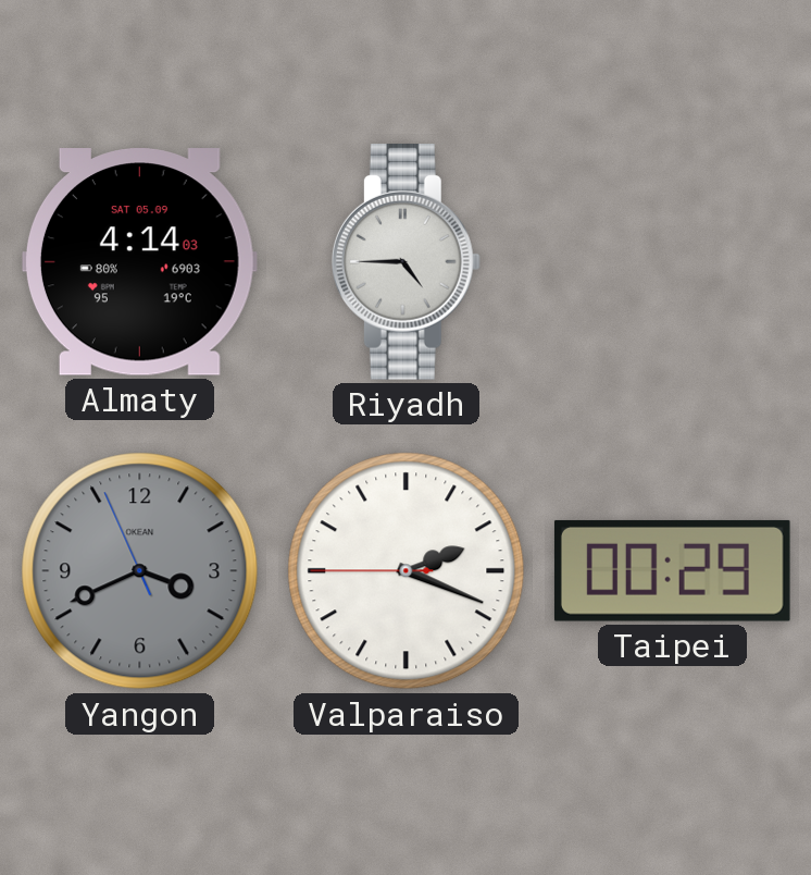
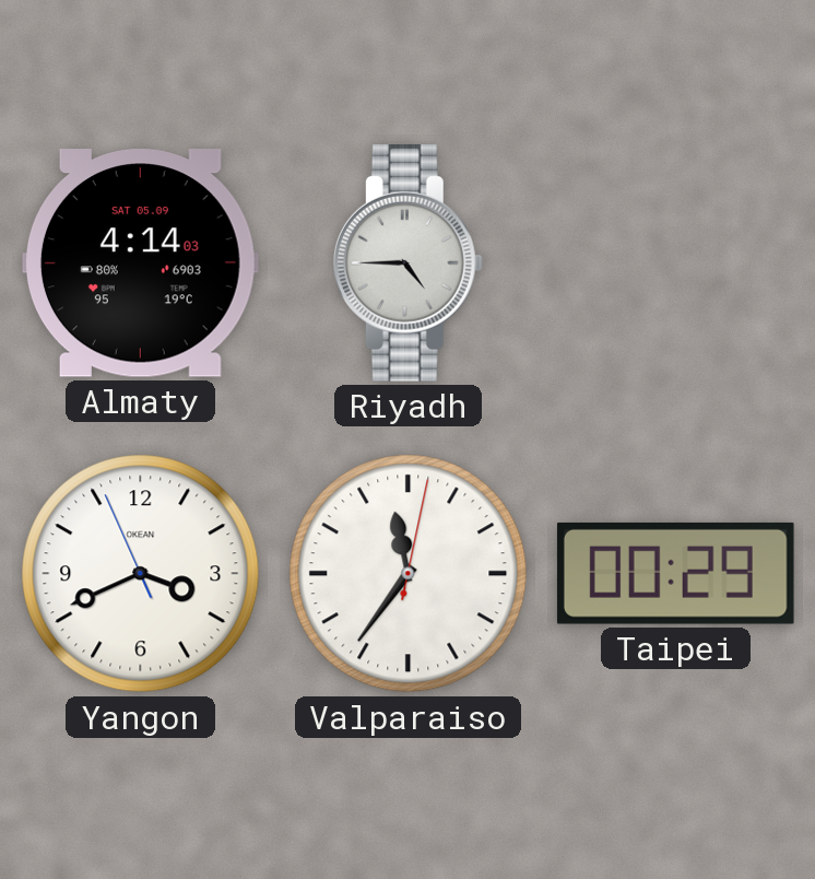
Yangon dial: grey -> white
Valparaiso: 2:18 -> 11:36
